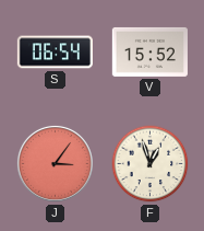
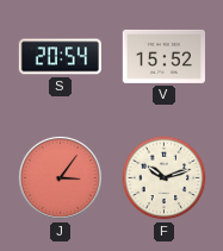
S: 06:54 -> 20:54
F: 12:57 -> 10:12
